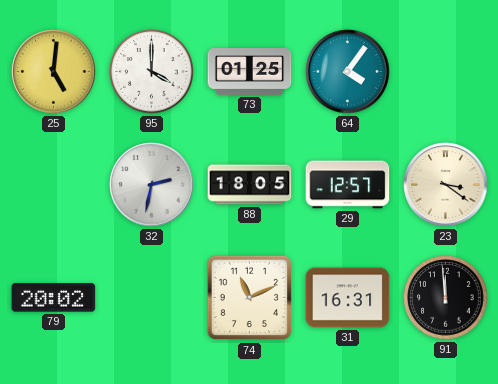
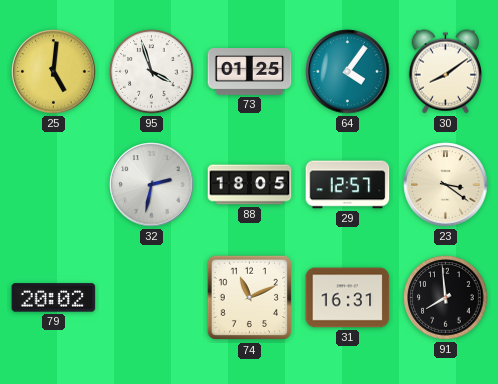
95: 4:00 -> 3:57
30: none -> 8:09
91: 11:59 -> 7:59
